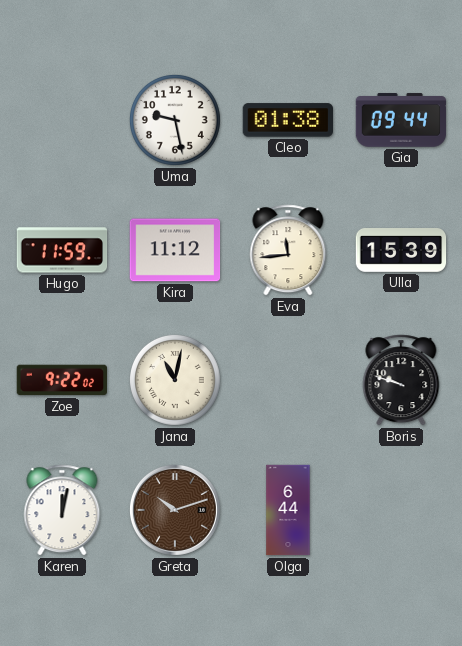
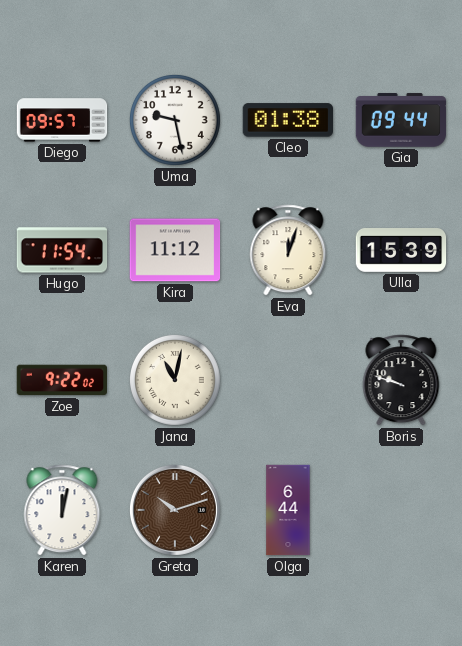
Diego: none -> 09:57
Hugo: 11:59 -> 11:54
Eva: 11:44 -> 12:03
